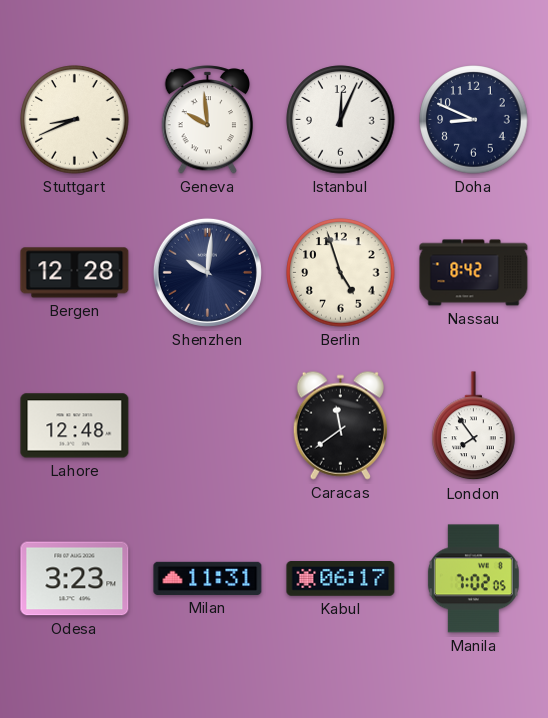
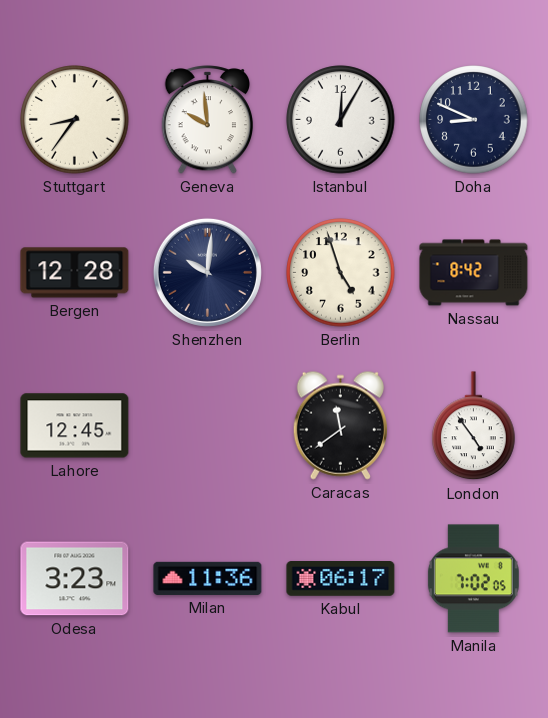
Stuttgart: 8:41 -> 8:36
Istanbul: 12:04 -> 12:05
Lahore: 12:48 -> 12:45
London: 7:54 -> 4:54
Milan: 11:31 -> 11:36
